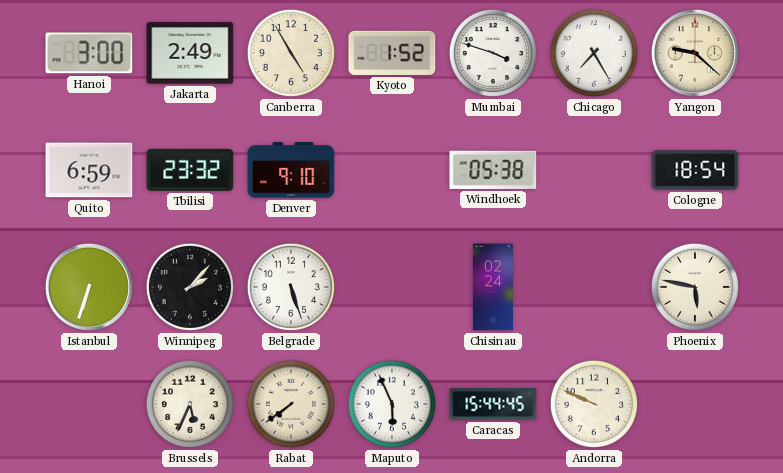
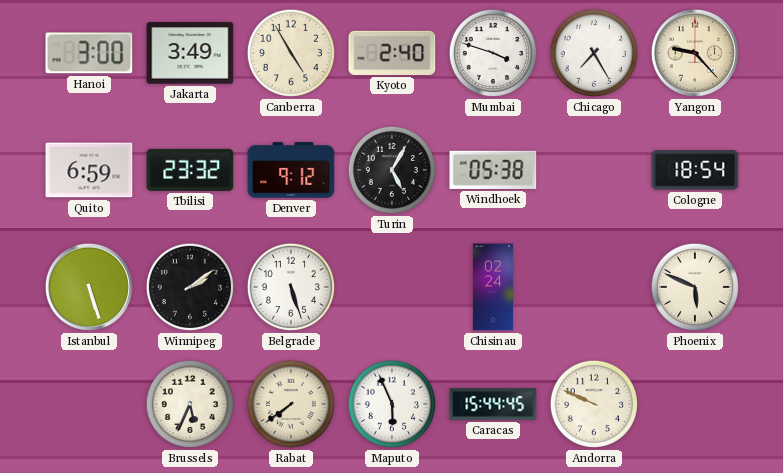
Jakarta: 2:49 -> 3:49
Kyoto: 1:52 -> 2:40
Yangon: 9:22 -> 9:23
Denver: 9:10 -> 9:12
Turin: none -> 5:05
Istanbul: 6:33 -> 5:27
Winnipeg: 2:07 -> 2:09
Phoenix: 5:47 -> 5:49
